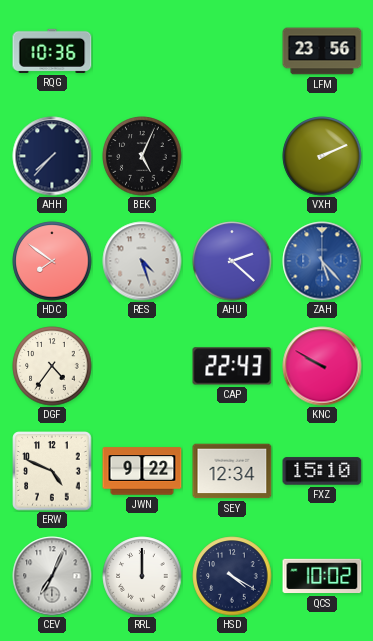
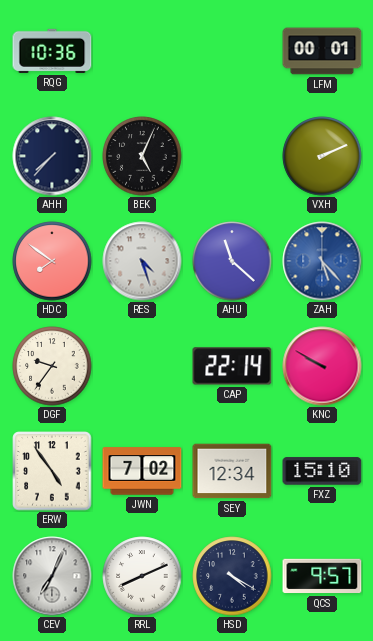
LFM: 23:56 -> 00:01
AHU: 2:22 -> 11:22
DGF: 4:36 -> 9:36
CAP: 22:43 -> 22:14
ERW: 4:49 -> 4:54
JWN: 9:22 -> 7:02
RRL: 12:00 -> 8:11
QCS: 10:02 -> 9:57
